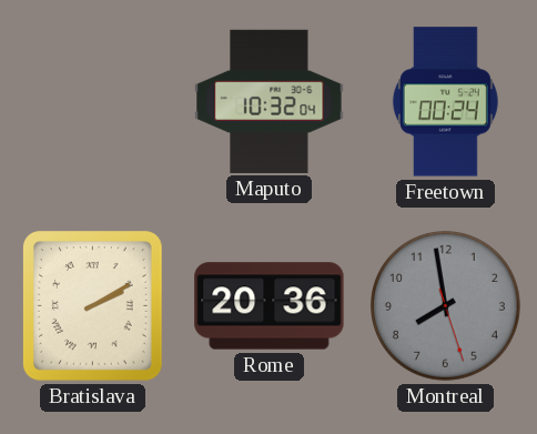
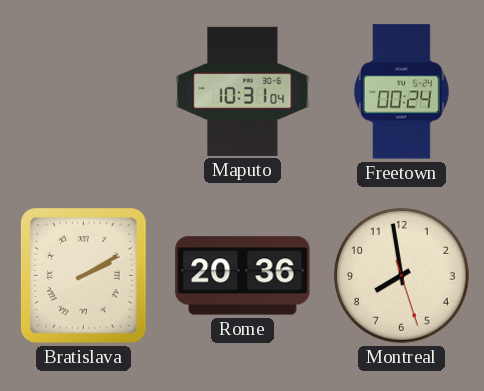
Maputo: 10:32 -> 10:31
Montreal dial: grey -> cream
